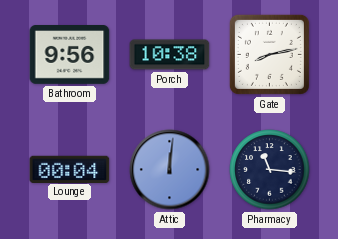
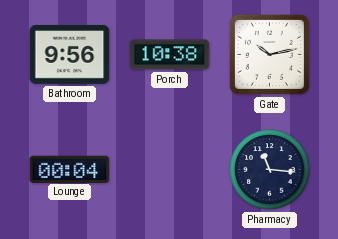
Gate: 8:13 -> 10:13
Attic: 12:01 -> none
